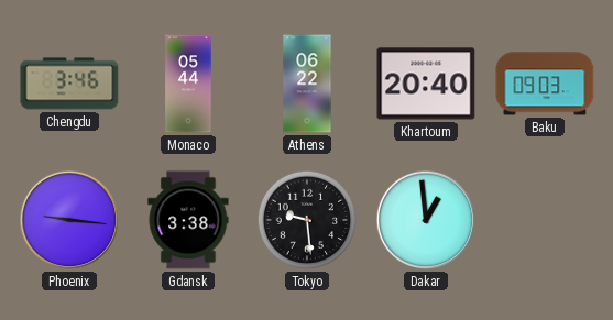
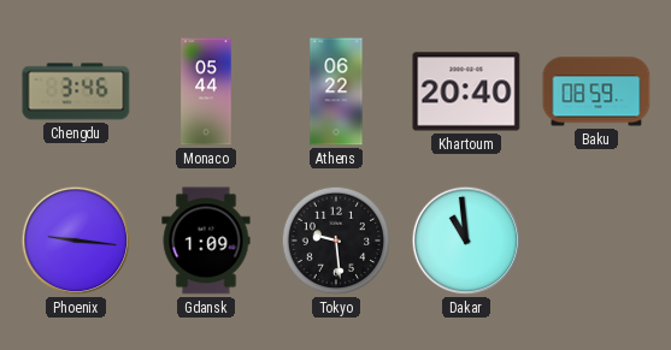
Baku: 09:03 -> 08:59
Gdansk: 3:38 -> 1:09
Dakar: 12:59 -> 10:59
